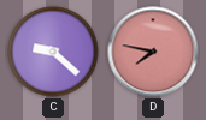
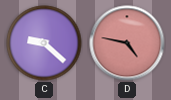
D: 7:47 -> 4:47
